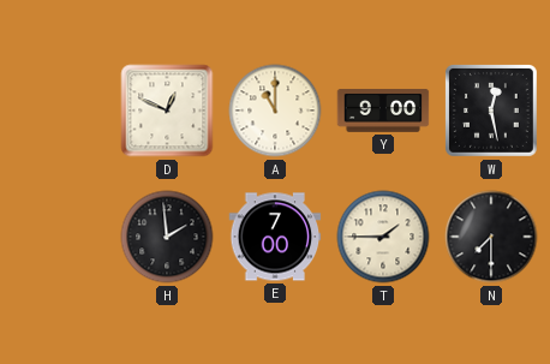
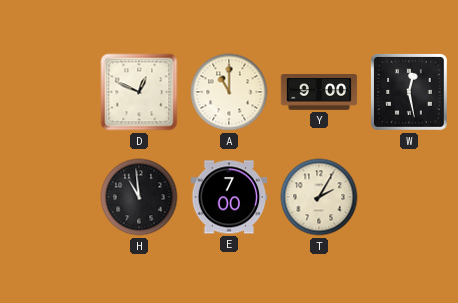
H: 1:59 -> 10:59
T: 1:45 -> 2:05
N: 7:30 -> none
